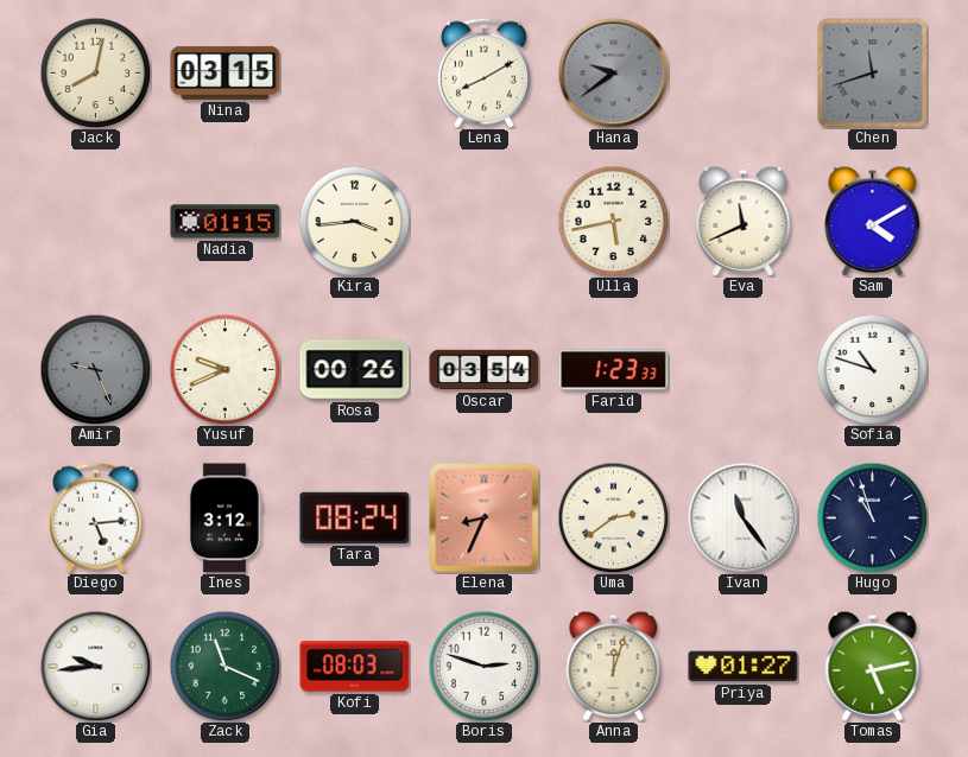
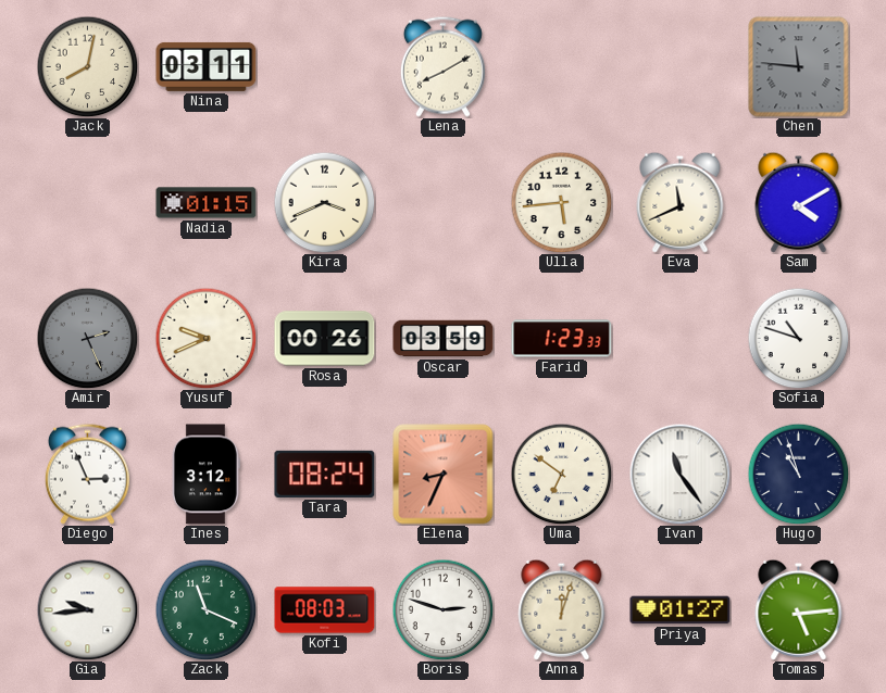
Nina: 03:15 -> 03:11
Hana: 9:39 -> none
Chen: 11:42 -> 11:46
Kira: 3:44 -> 3:41
Ulla: 5:43 -> 5:44
Amir: 9:26 -> 2:26
Oscar: 03:54 -> 03:59
Diego: 5:14 -> 2:56
Uma: 2:39 -> 6:51
Tomas: 5:13 -> 5:14
